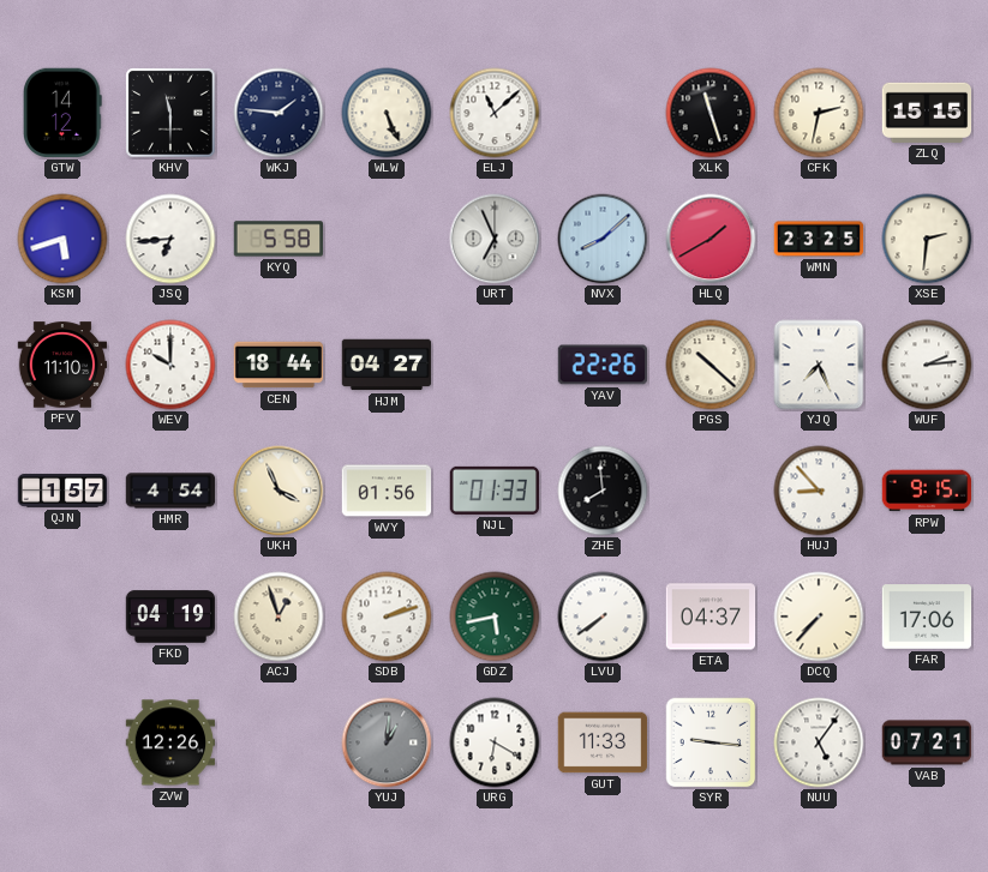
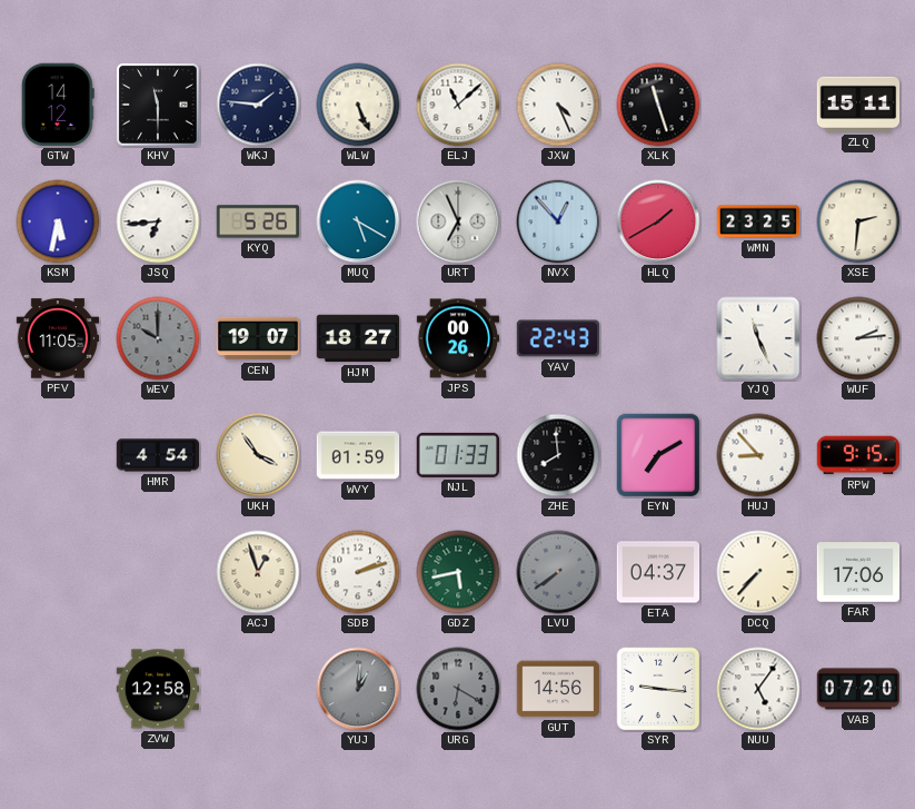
JXW: none -> 4:26
CFK: 2:32 -> none
ZLQ: 15:15 -> 15:11
KSM: 5:42 -> 5:32
KYQ: 5:58 -> 5:26
MUQ: none -> 5:20
NVX: 8:08 -> 12:53
PFV: 11:10 -> 11:05
WEV dial: white -> grey
CEN: 18:44 -> 19:07
HJM: 04:27 -> 18:27
JPS: none -> 00:26
YAV: 22:26 -> 22:43
PGS: 10:22 -> none
YJQ: 7:26 -> 11:26
QJN: 1:57 -> none
UKH: 3:56 -> 3:54
WVY: 01:56 -> 01:59
EYN: none -> 7:10
FKD: 04:19 -> none
LVU dial: white -> grey
ZVW: 12:26 -> 12:58
URG dial: white -> grey
GUT: 11:33 -> 14:56
VAB: 07:21 -> 07:20
